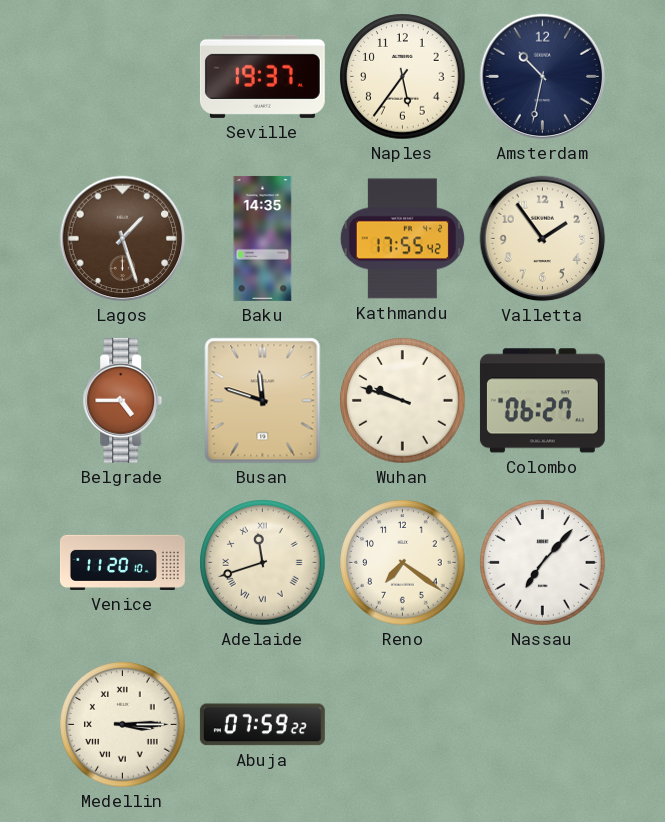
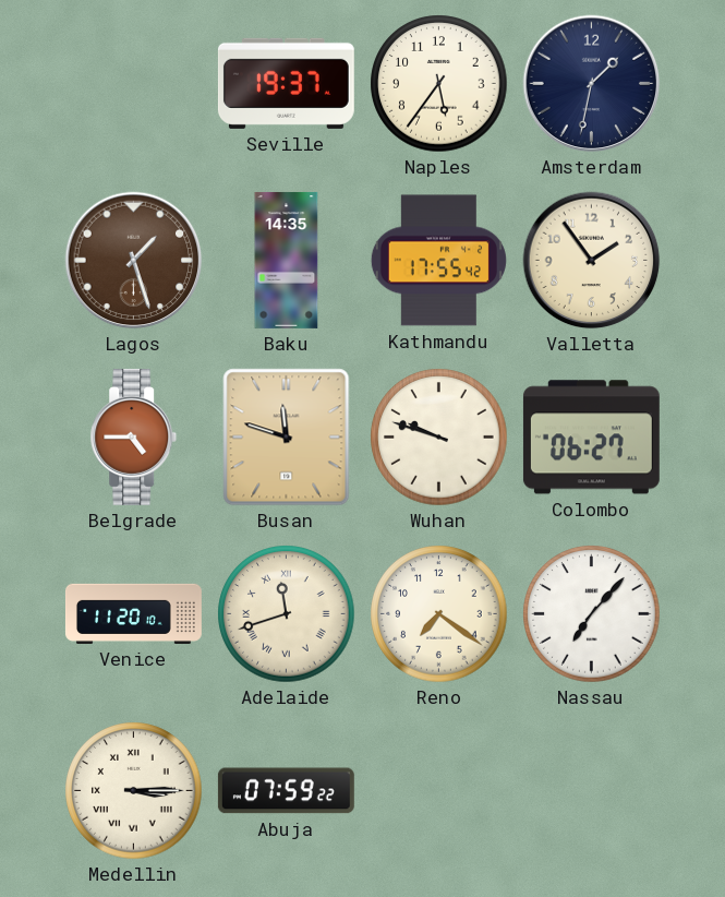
Amsterdam: 10:32 -> 1:32
